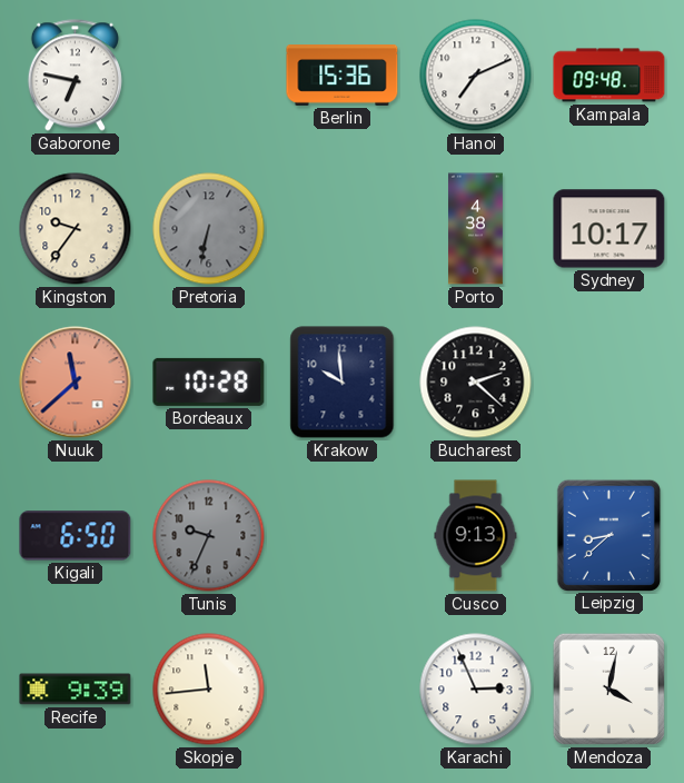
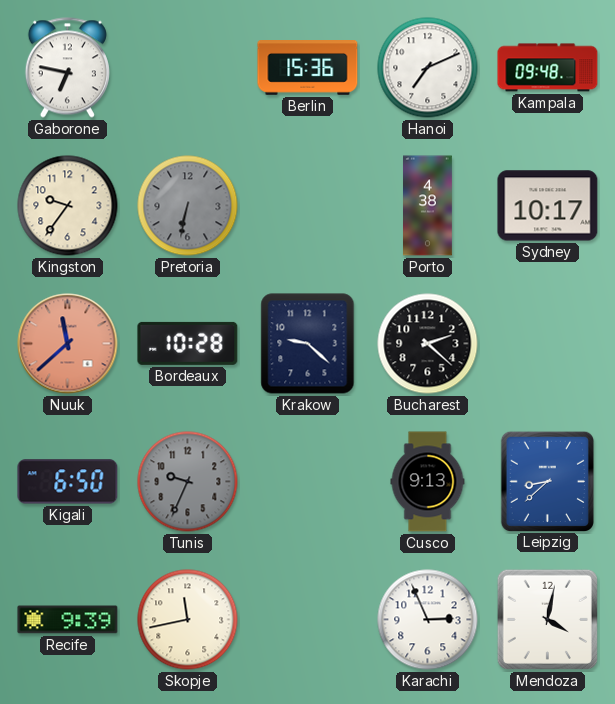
Krakow: 9:59 -> 9:22
Skopje: 11:44 -> 11:43
